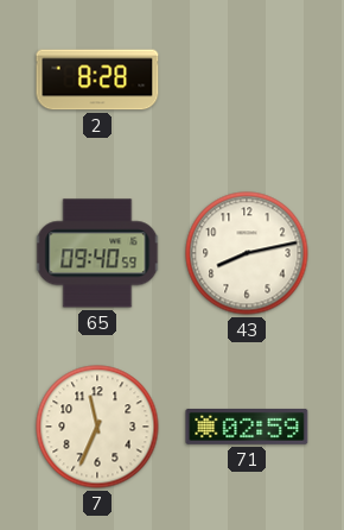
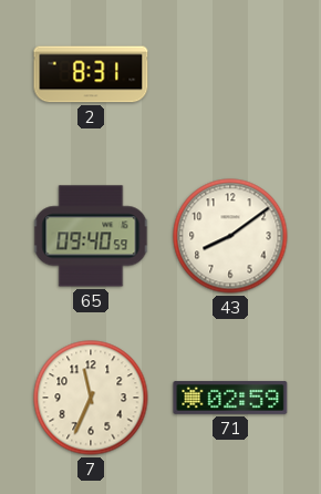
2: 8:28 -> 8:31
43: 8:13 -> 8:09
